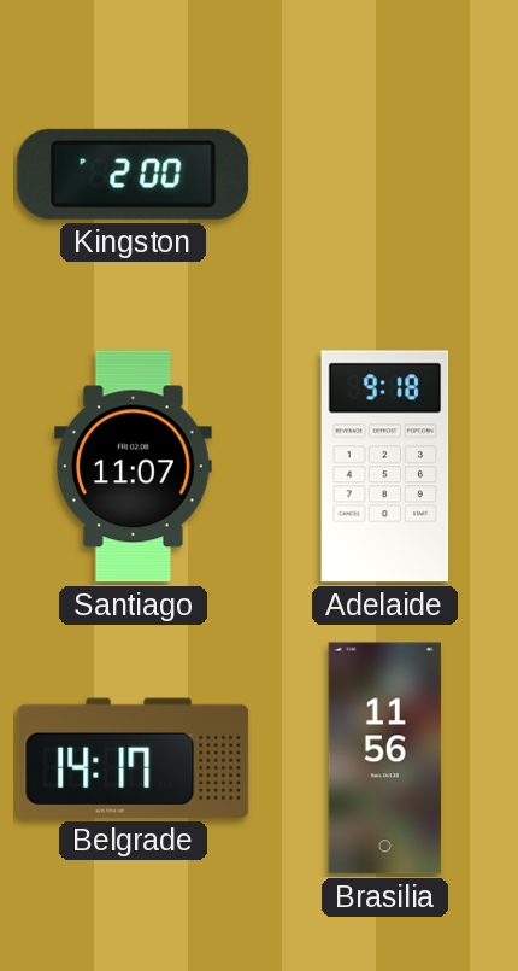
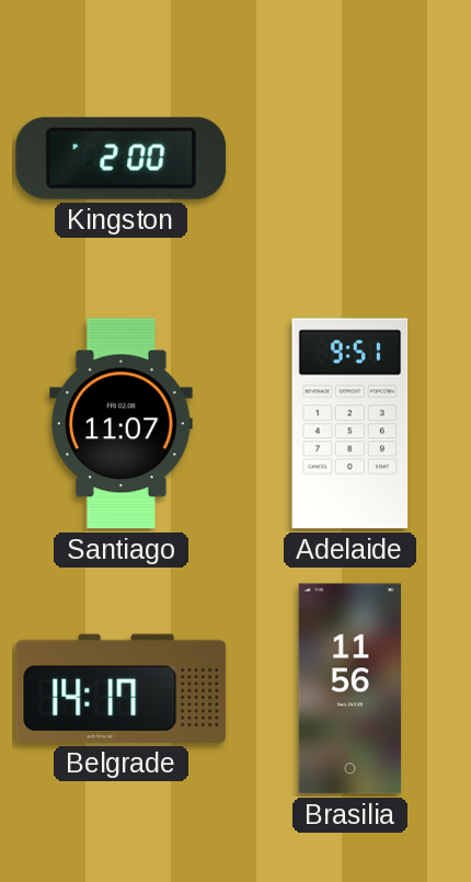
Adelaide: 9:18 -> 9:51
